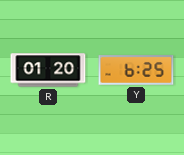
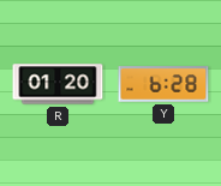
Y: 6:25 -> 6:28
